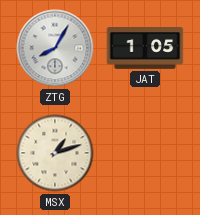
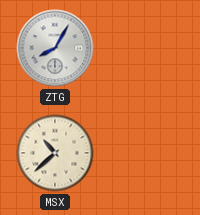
JAT: 1:05 -> none
MSX: 1:12 -> 10:38
